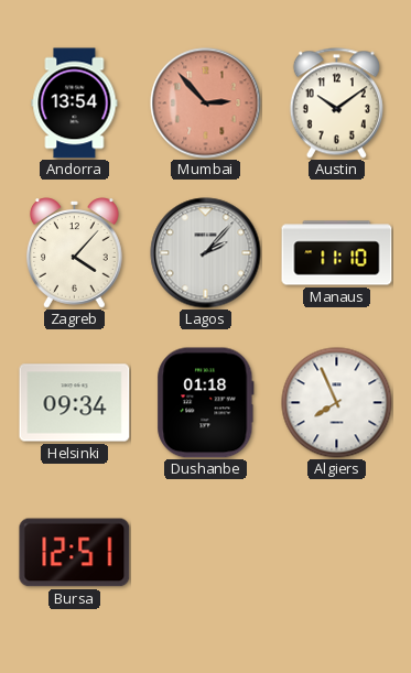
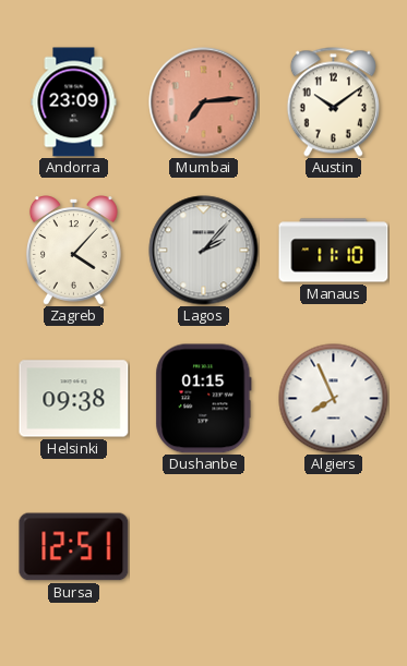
Andorra: 13:54 -> 23:09
Mumbai: 2:53 -> 7:14
Helsinki: 09:34 -> 09:38
Dushanbe: 01:18 -> 01:15
